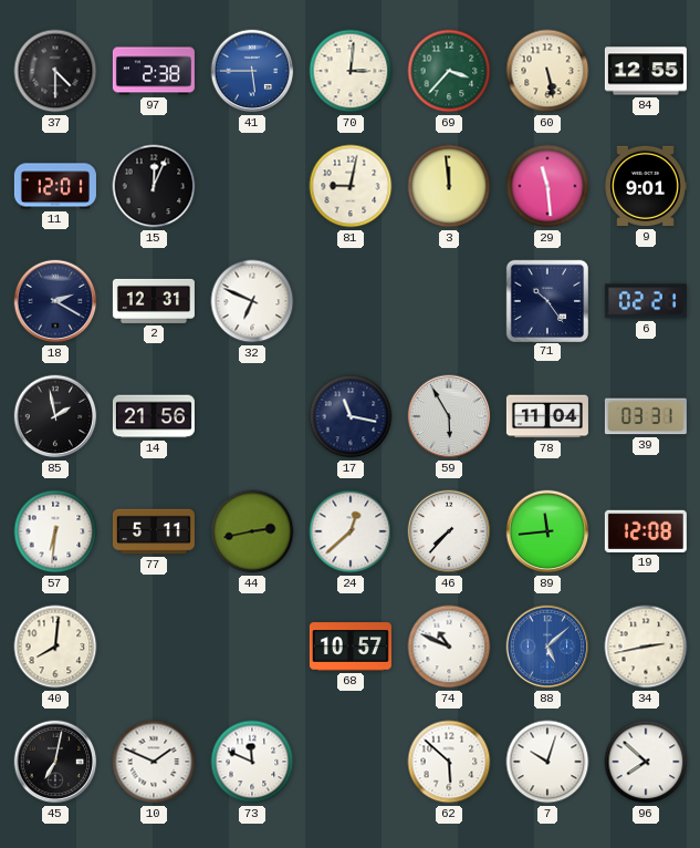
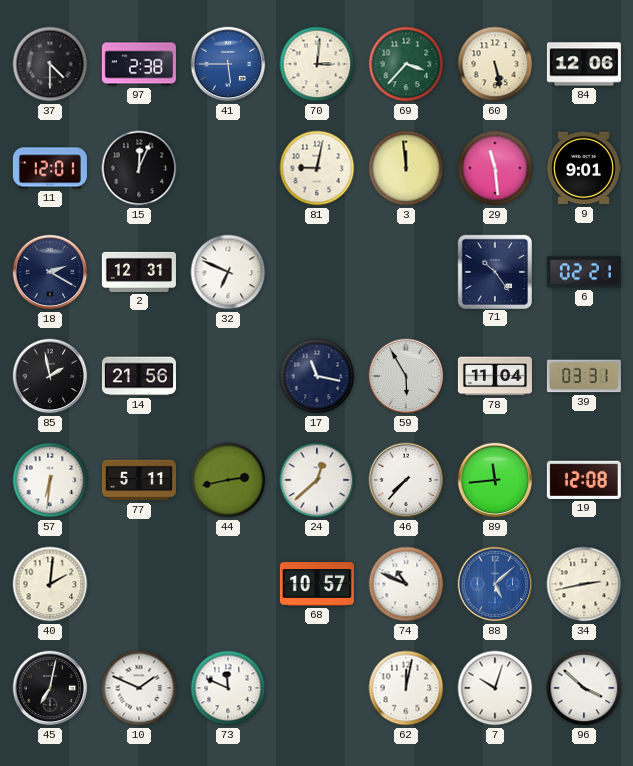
84: 12:55 -> 12:06
40: 8:01 -> 2:01
62: 5:52 -> 12:02
96: 7:52 -> 3:52
